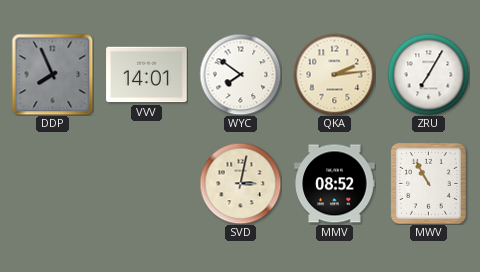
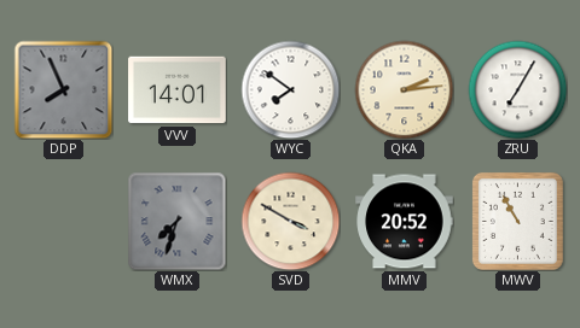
WMX: none -> 7:33
SVD: 3:02 -> 3:50
MMV: 08:52 -> 20:52
